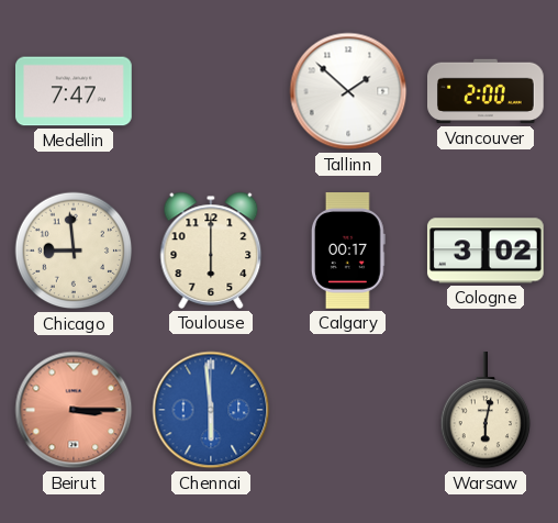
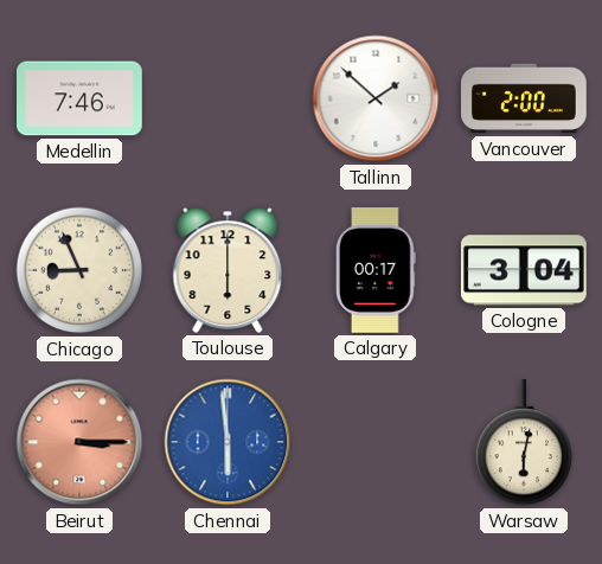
Medellin: 7:47 -> 7:46
Chicago: 8:59 -> 8:56
Cologne: 3:02 -> 3:04
